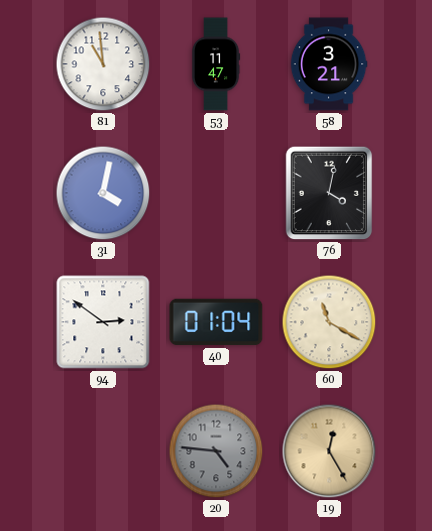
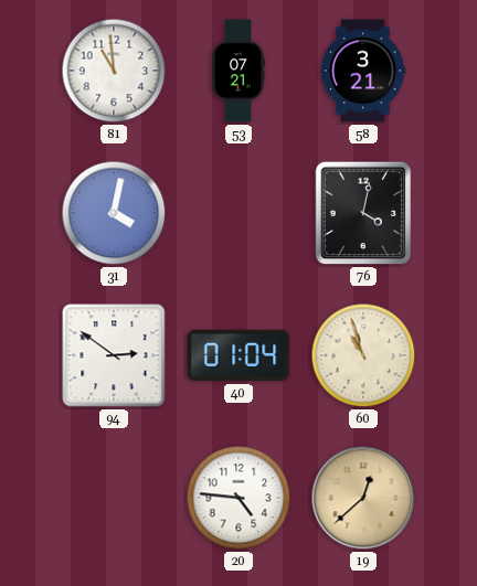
53: 11:47 -> 07:21
60: 11:20 -> 10:57
20 dial: grey -> white
19: 12:25 -> 12:38
